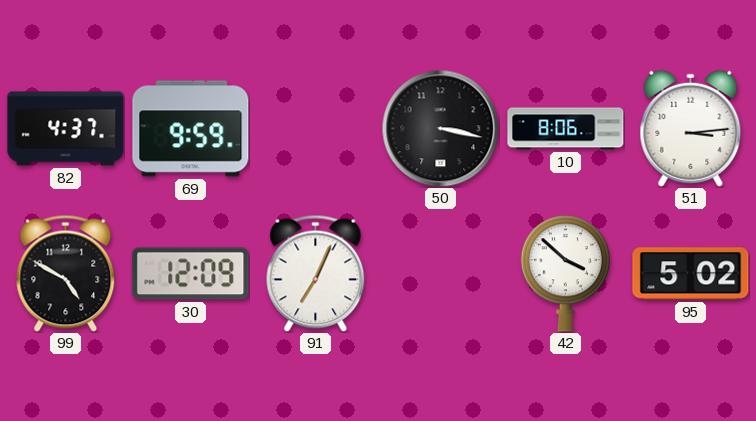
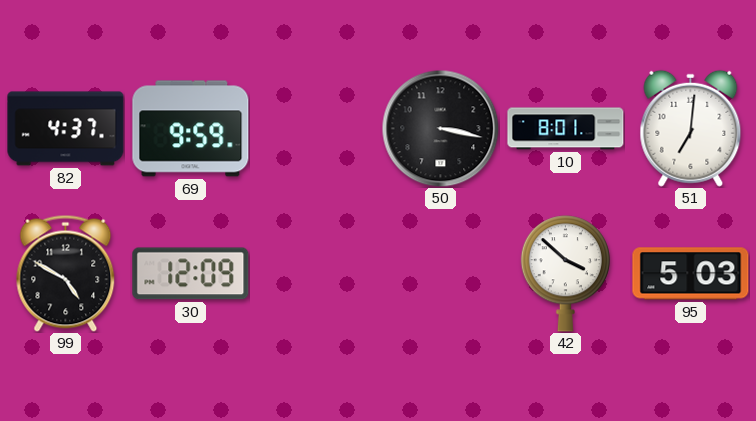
10: 8:06 -> 8:01
51: 3:14 -> 7:01
91: 7:04 -> none
95: 5:02 -> 5:03
